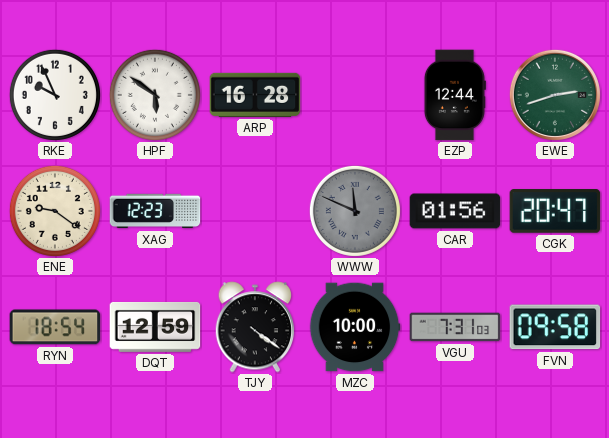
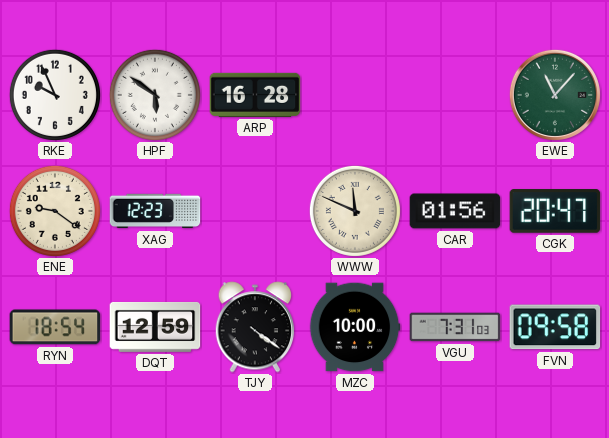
EZP: 12:44 -> none
EWE: 2:42 -> 11:07
WWW dial: grey -> cream
